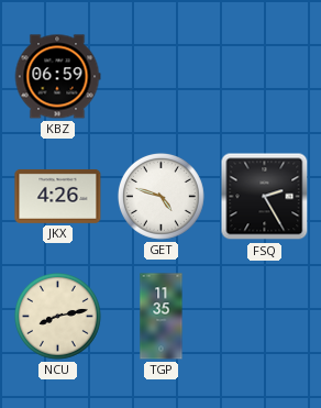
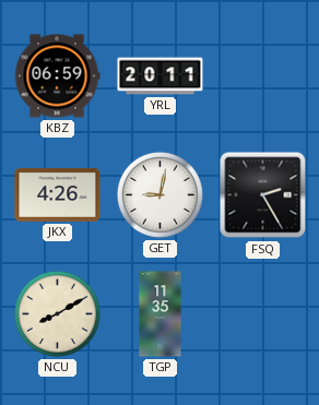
YRL: none -> 20:11
GET: 4:48 -> 9:02
NCU: 8:13 -> 8:10
